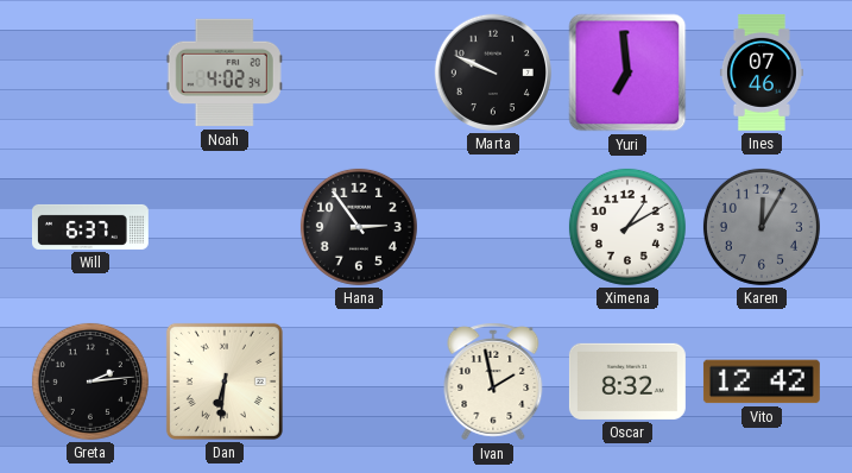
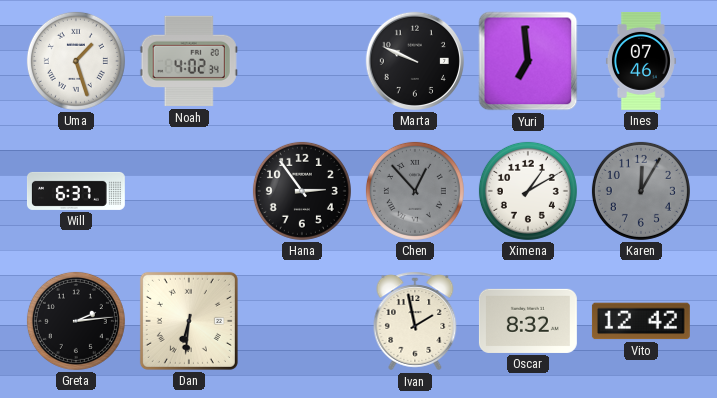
Uma: none -> 1:27
Chen: none -> 12:53
